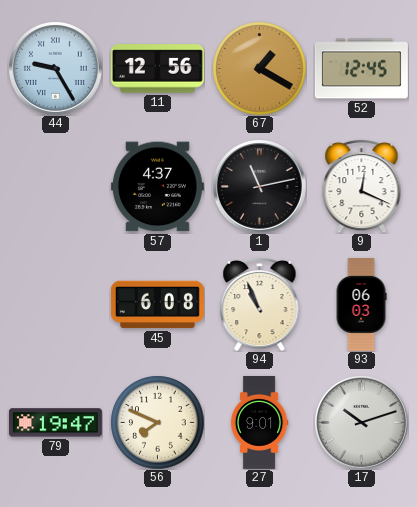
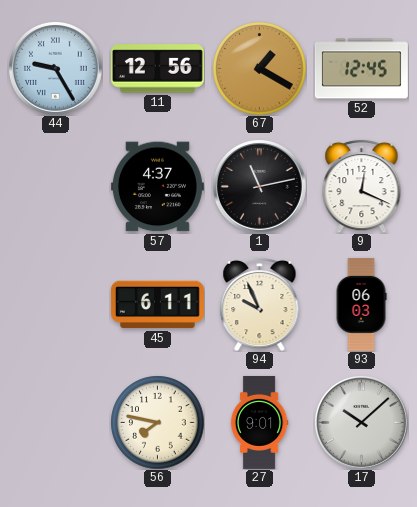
45: 6:08 -> 6:11
94: 10:56 -> 9:56
79: 19:47 -> none
56: 7:49 -> 7:47
17: 10:12 -> 10:08
